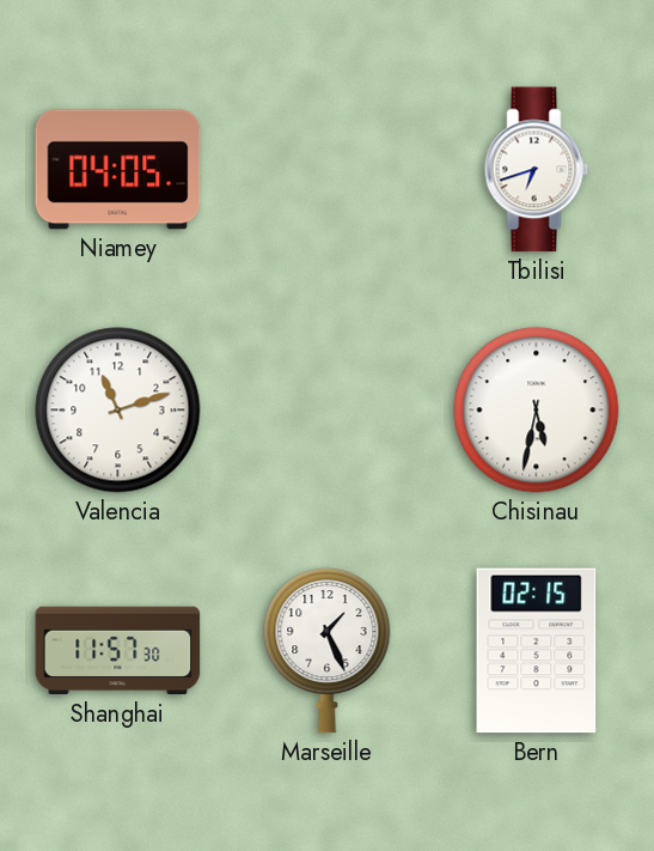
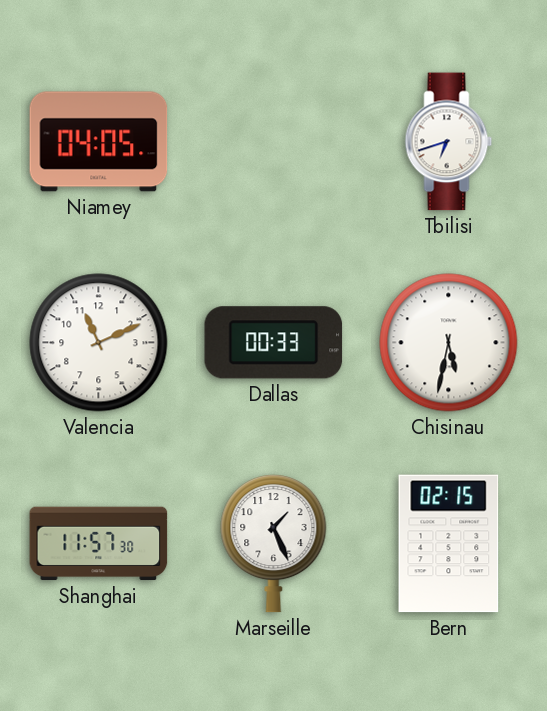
Valencia: 11:12 -> 11:11
Dallas: none -> 00:33
